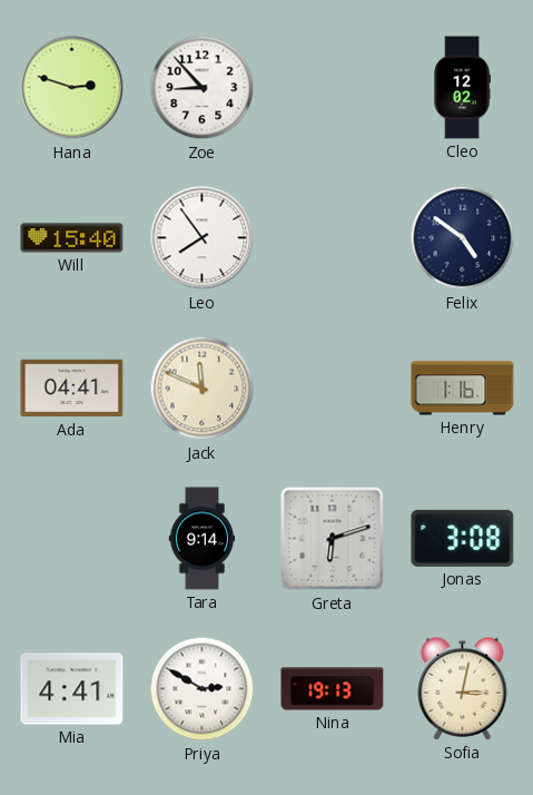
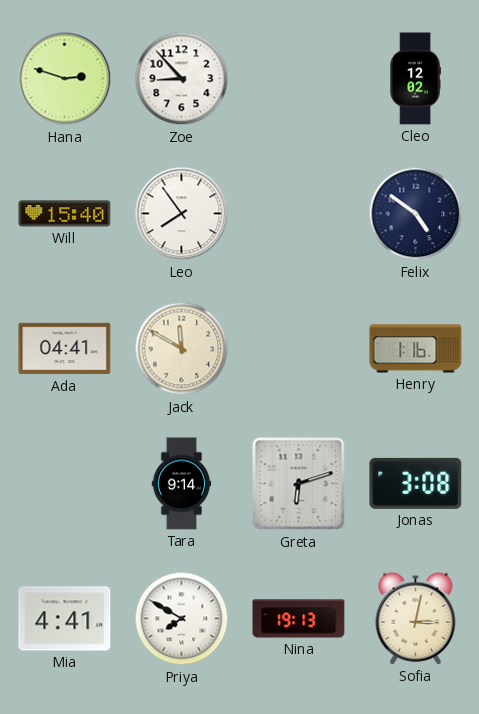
Jack: 11:49 -> 11:50
Priya: 2:50 -> 7:50
